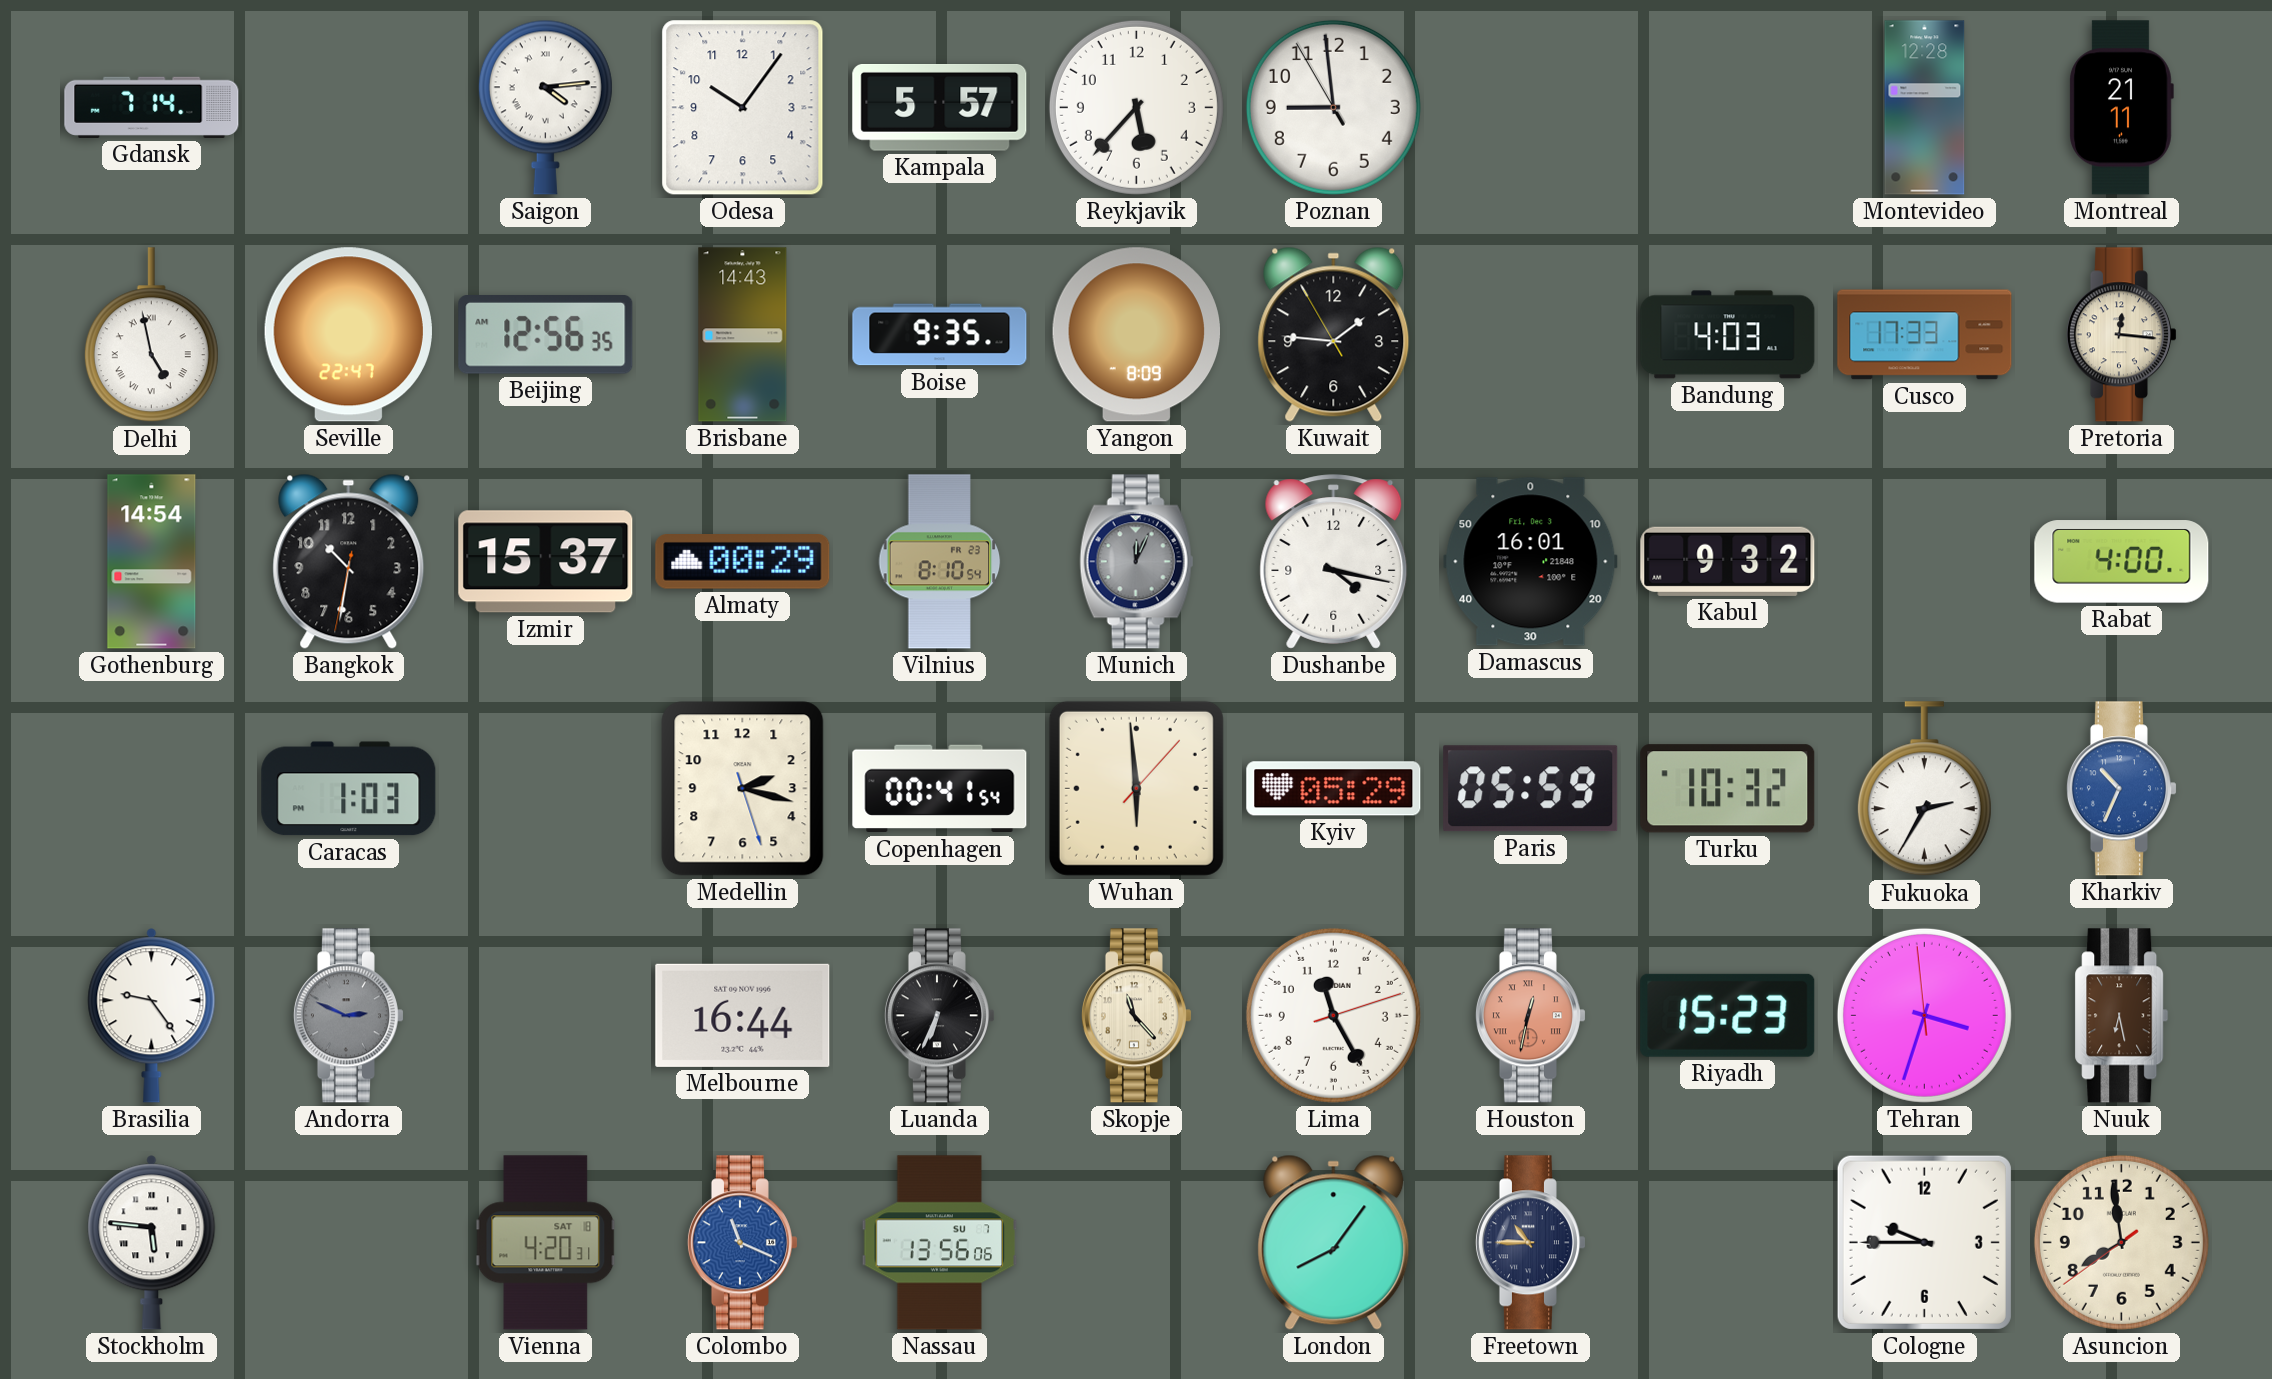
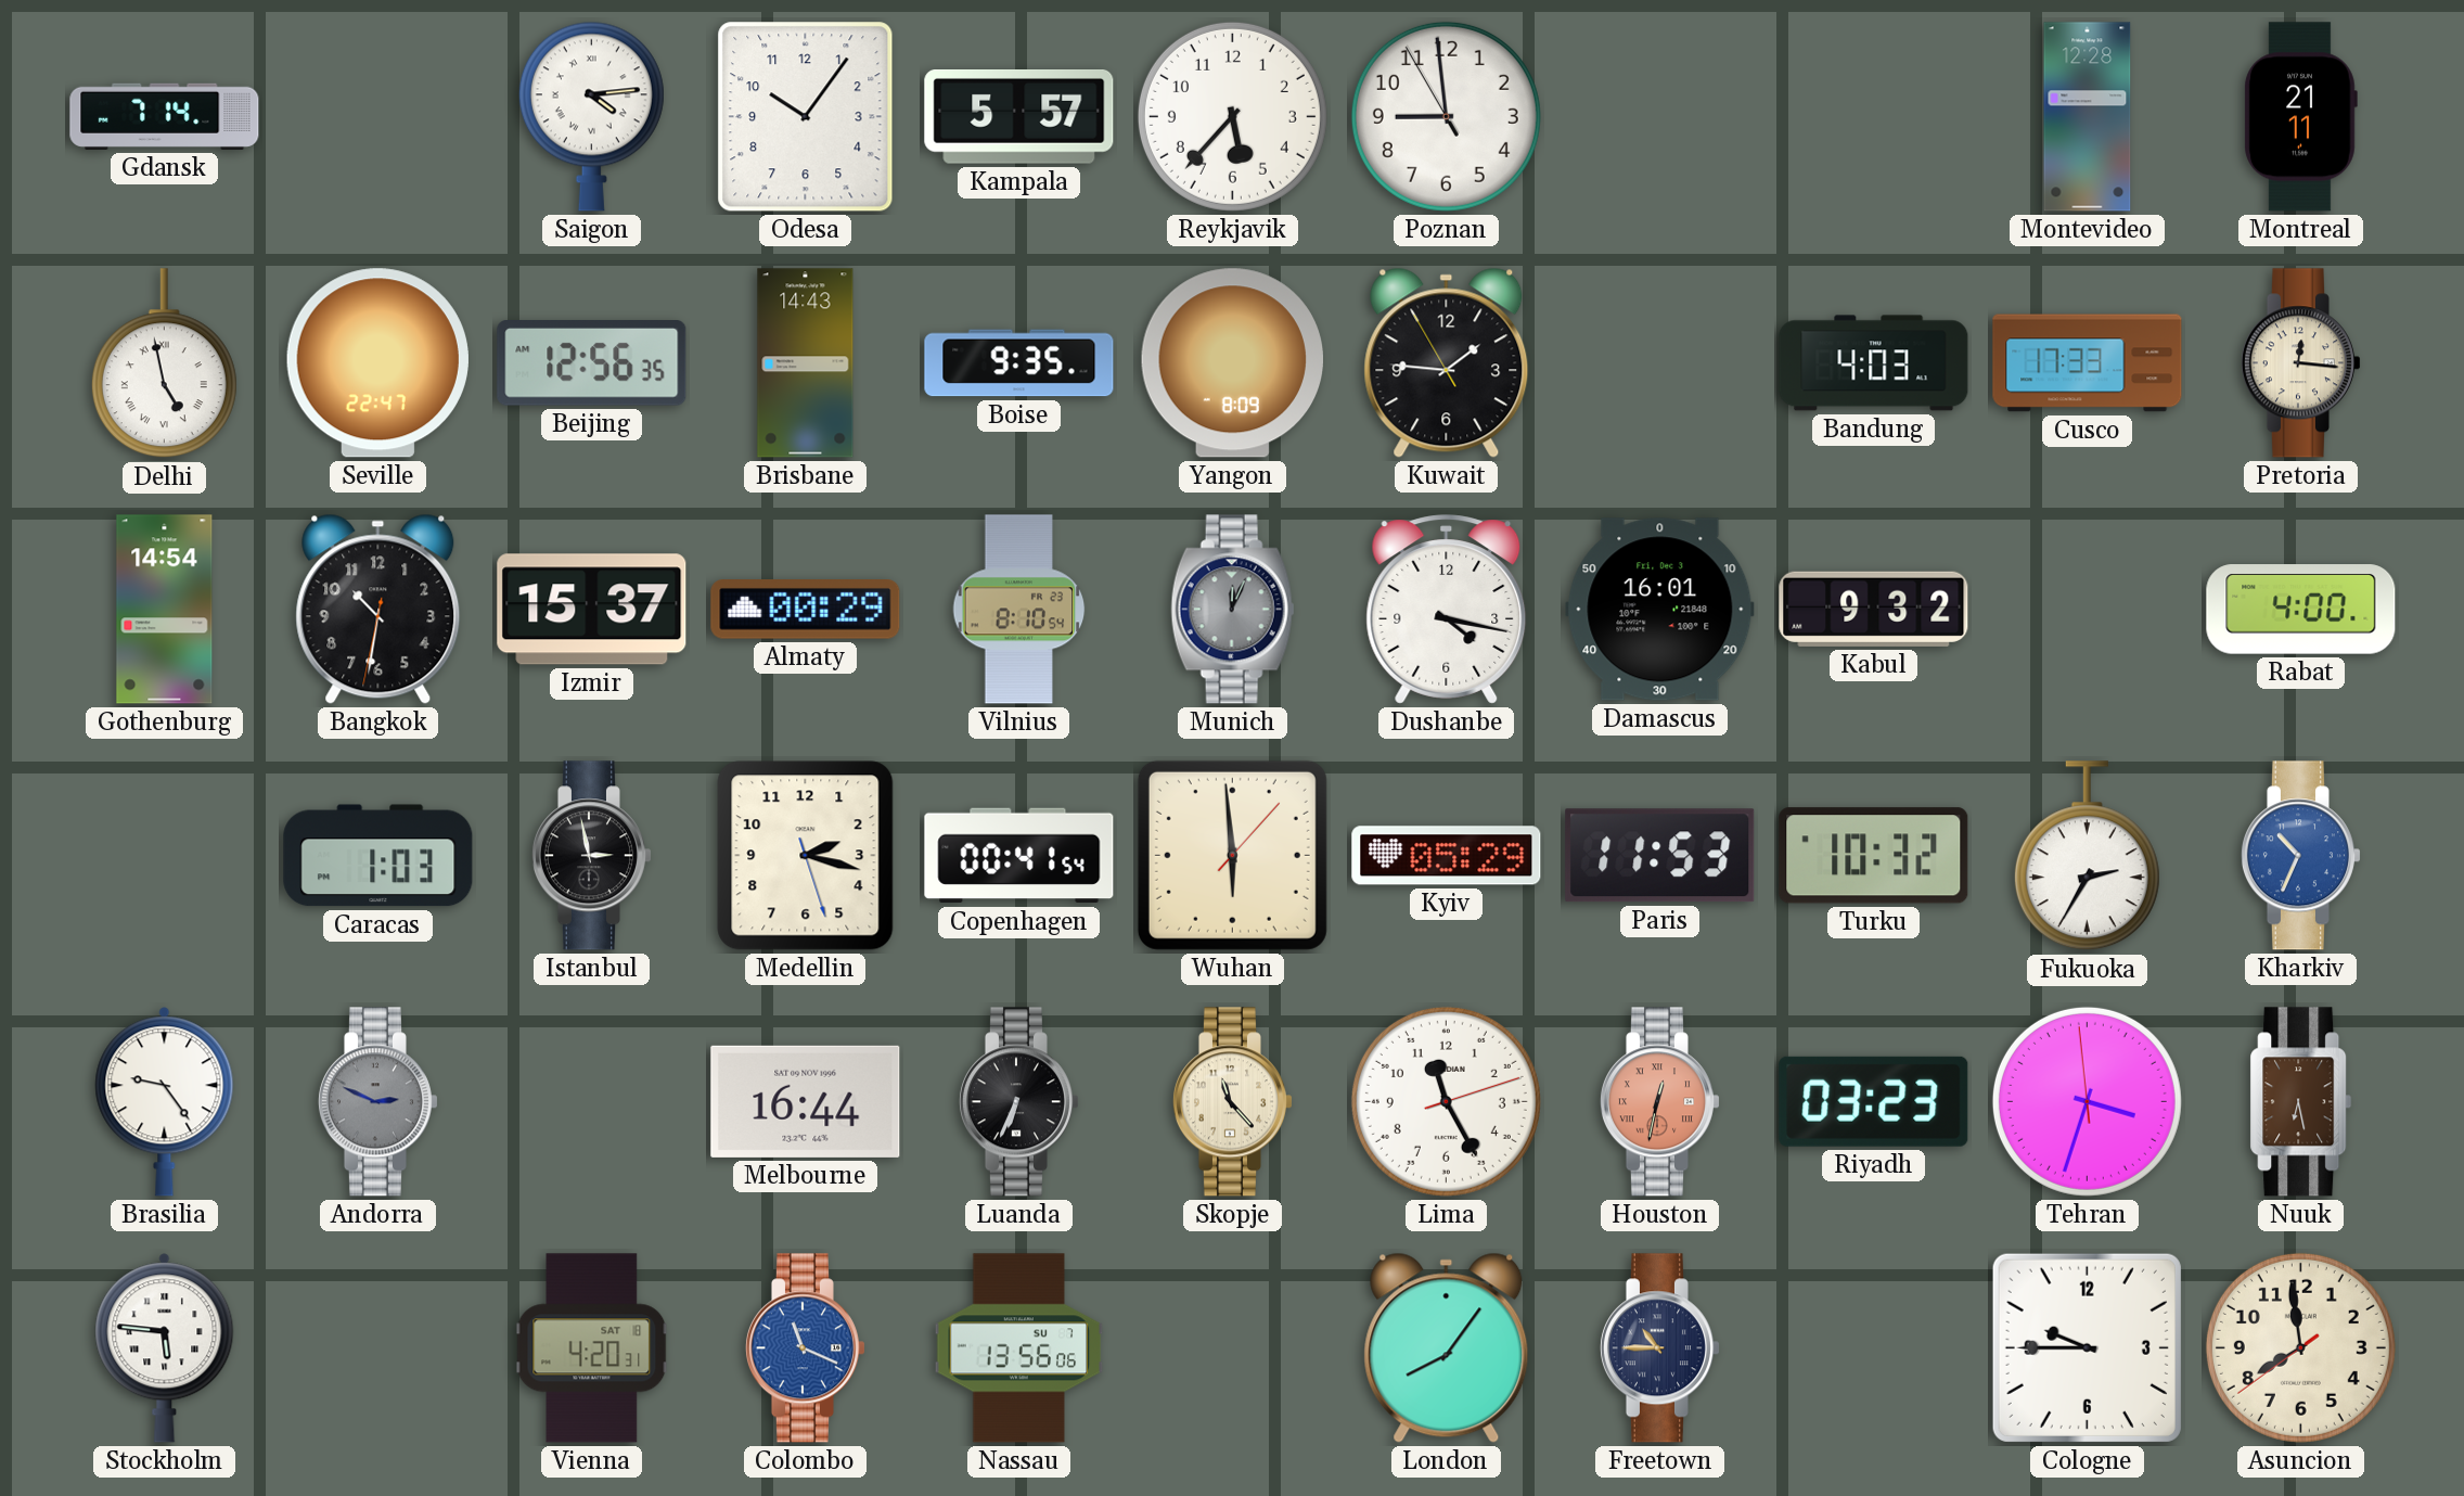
Istanbul: none -> 2:58
Paris: 05:59 -> 11:53
Riyadh: 15:23 -> 03:23
